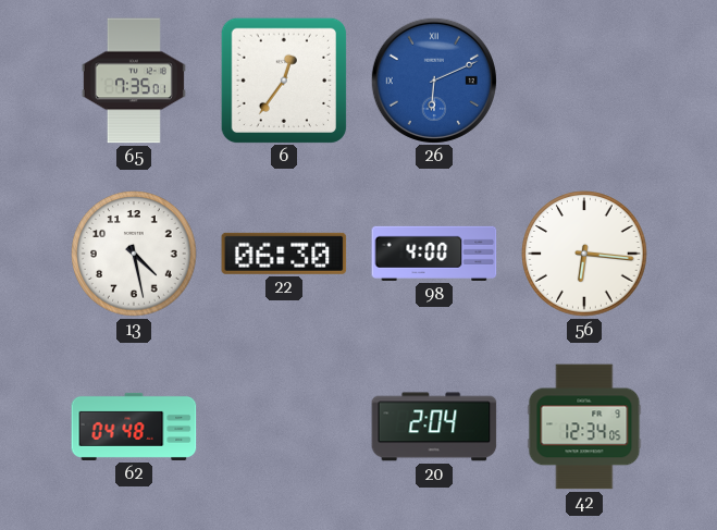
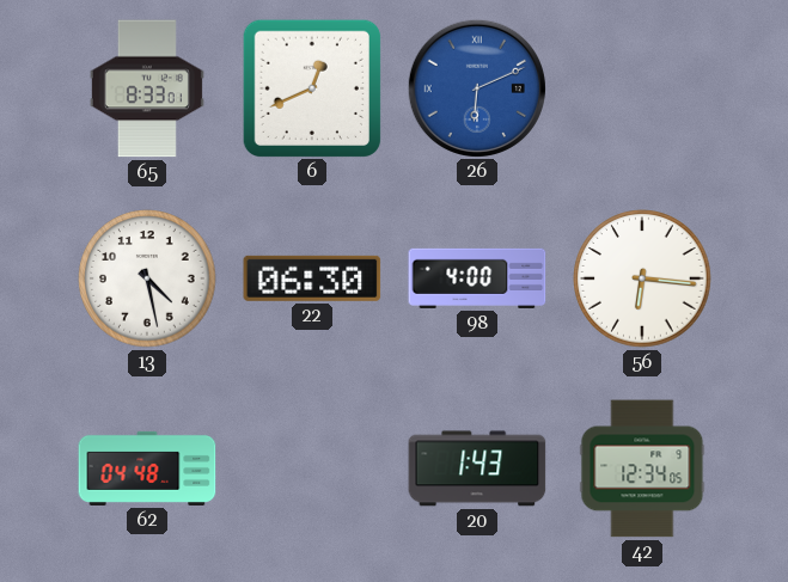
65: 7:35 -> 8:33
6: 12:36 -> 12:41
20: 2:04 -> 1:43
